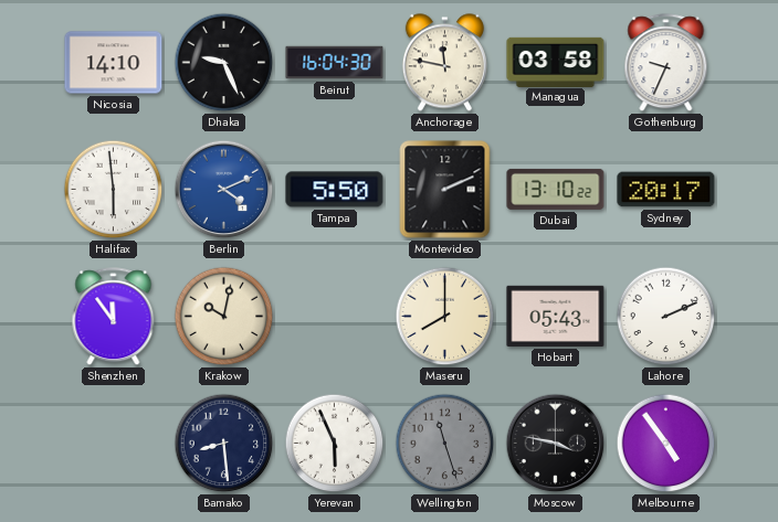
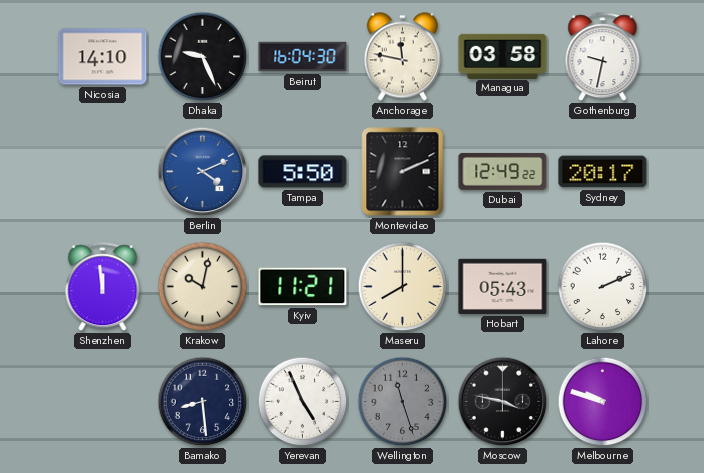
Gothenburg: 9:34 -> 9:32
Halifax: 5:59 -> none
Dubai: 13:10 -> 12:49
Shenzhen: 11:54 -> 11:59
Kyiv: none -> 11:21
Yerevan: 5:56 -> 4:56
Melbourne: 4:54 -> 9:48
